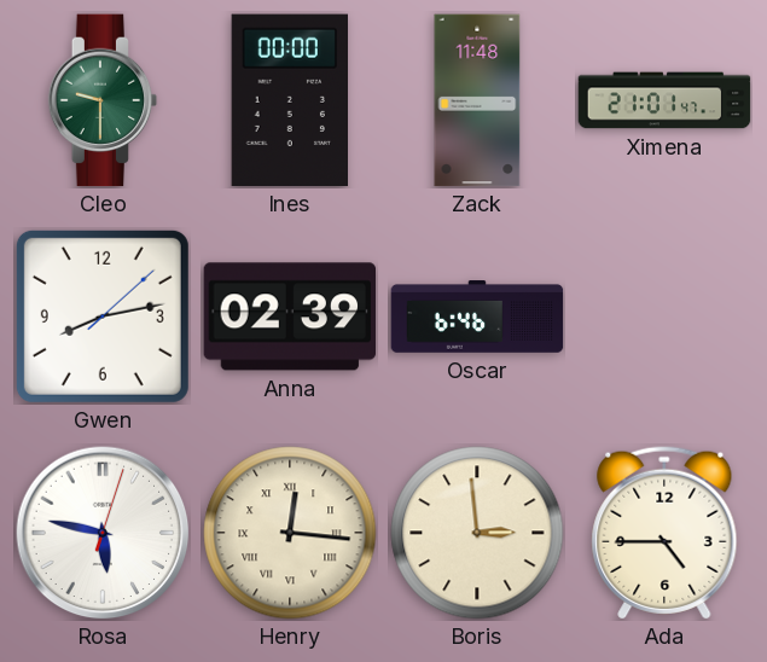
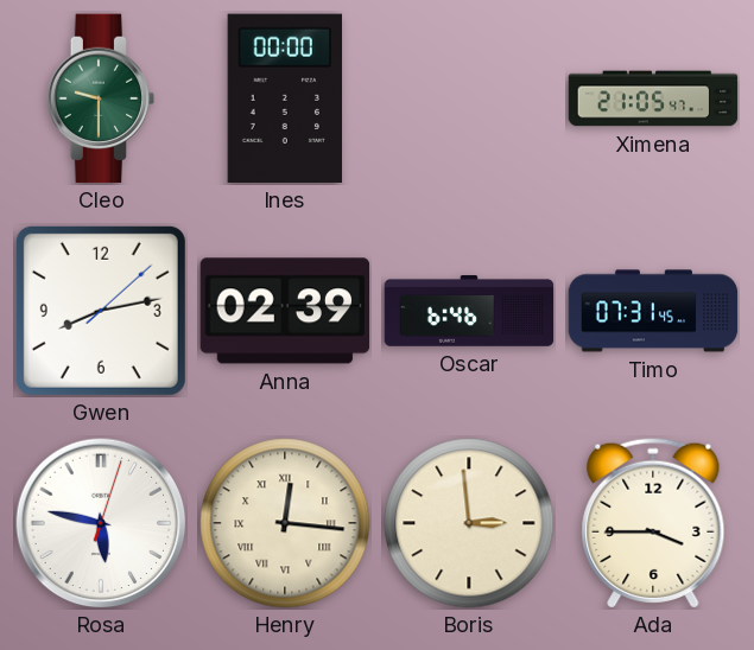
Zack: 11:48 -> none
Ximena: 21:01 -> 21:05
Timo: none -> 07:31
Ada: 4:45 -> 3:45
